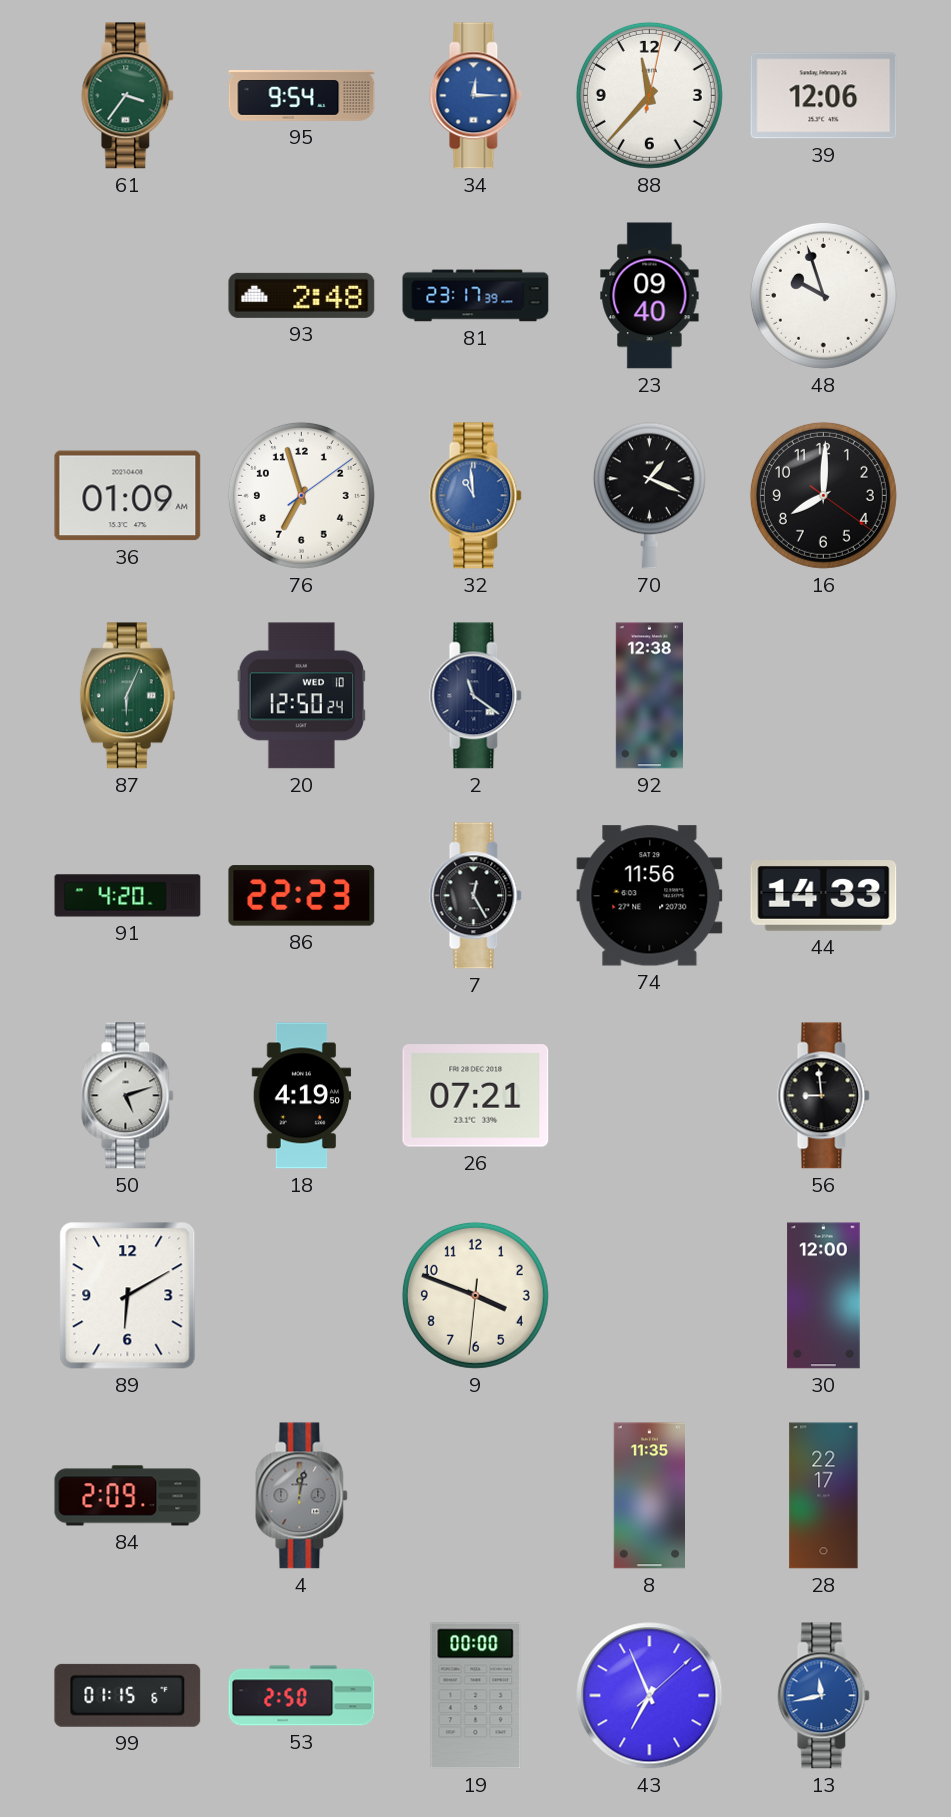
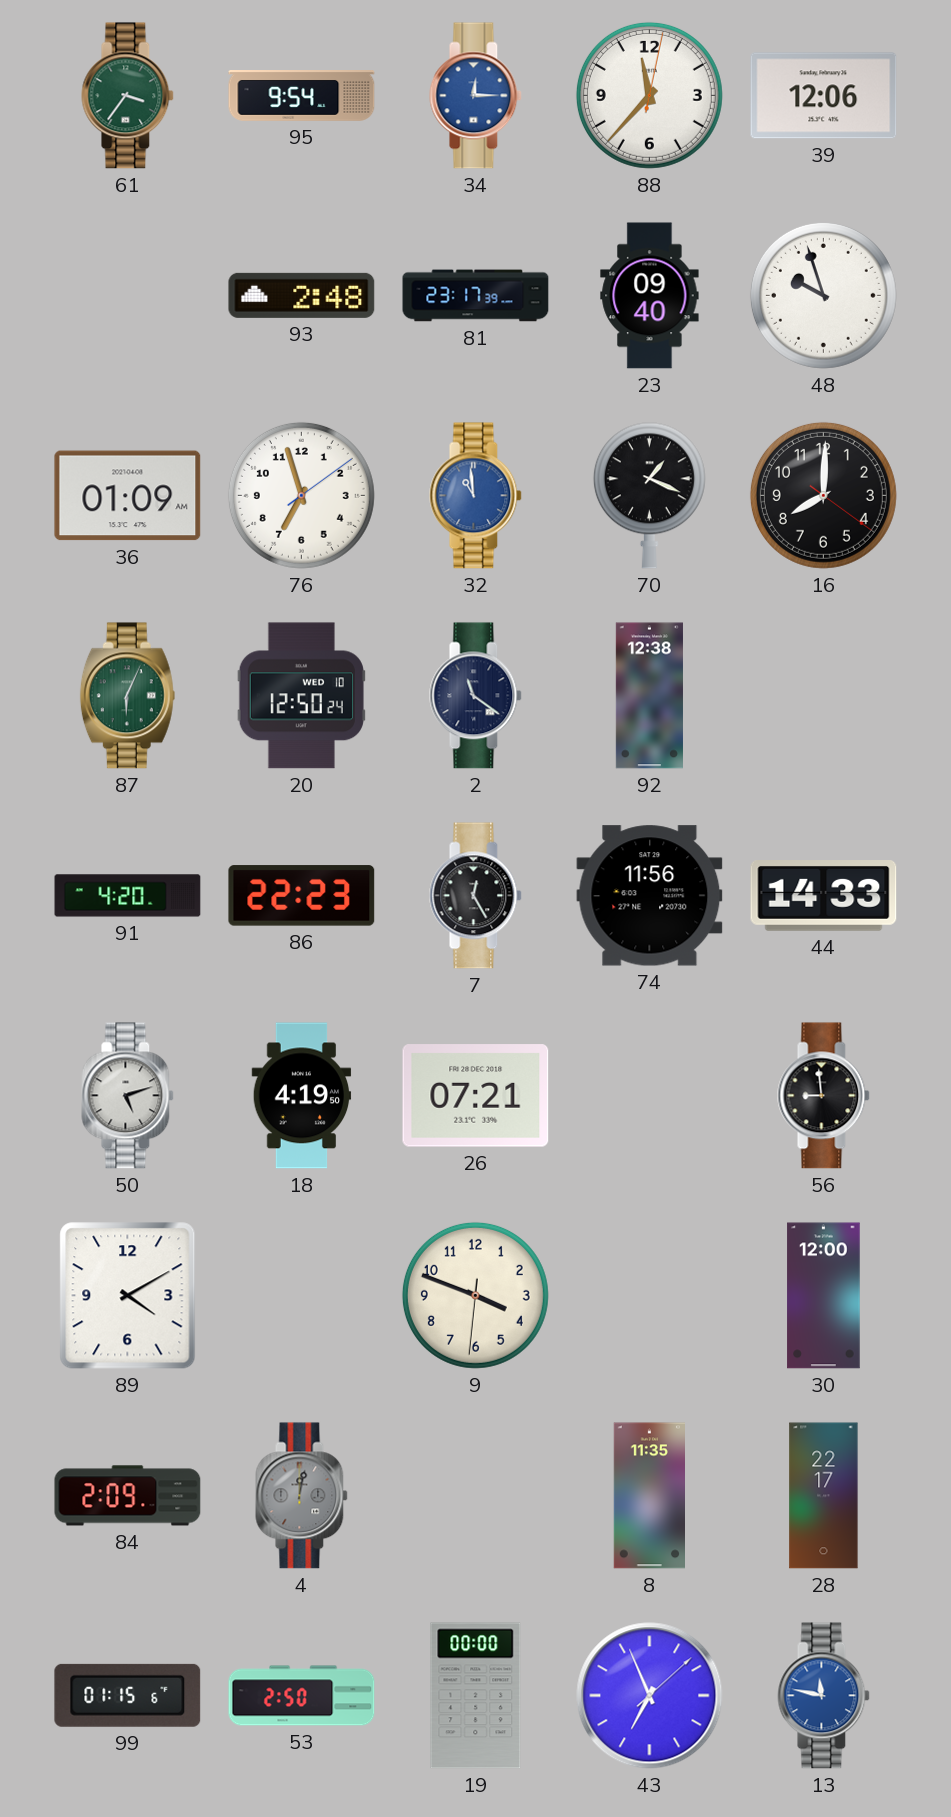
89: 6:10 -> 4:10
13: 11:43 -> 11:47
